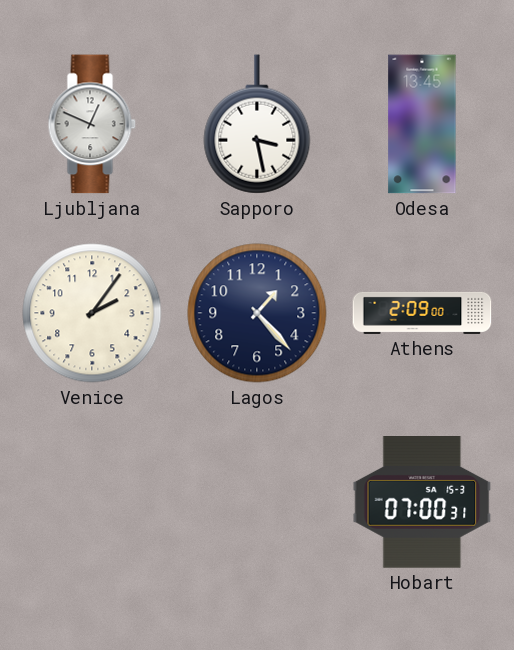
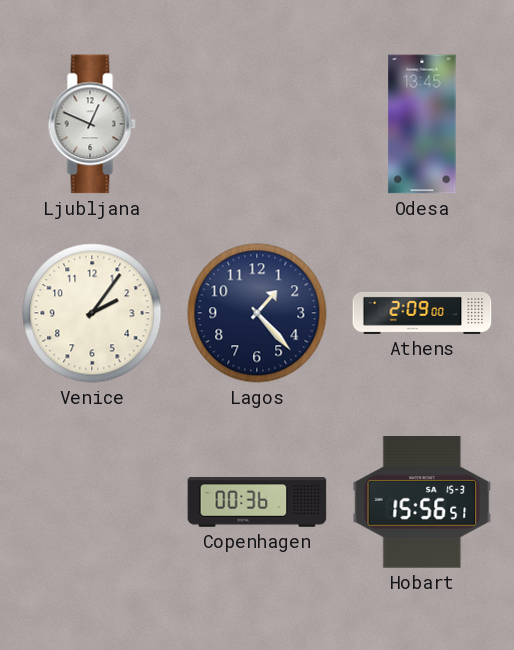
Sapporo: 3:28 -> none
Copenhagen: none -> 00:36
Hobart: 07:00 -> 15:56
